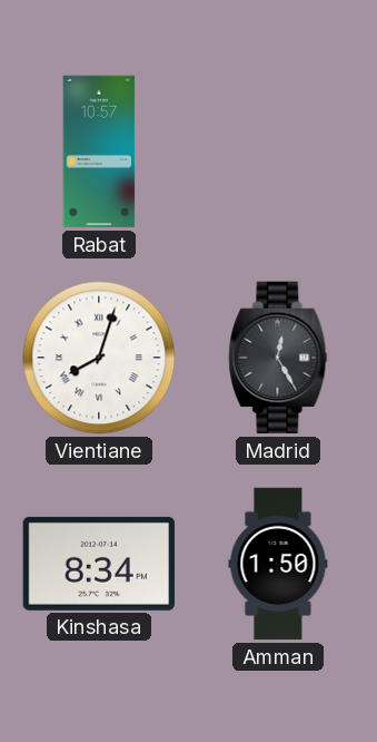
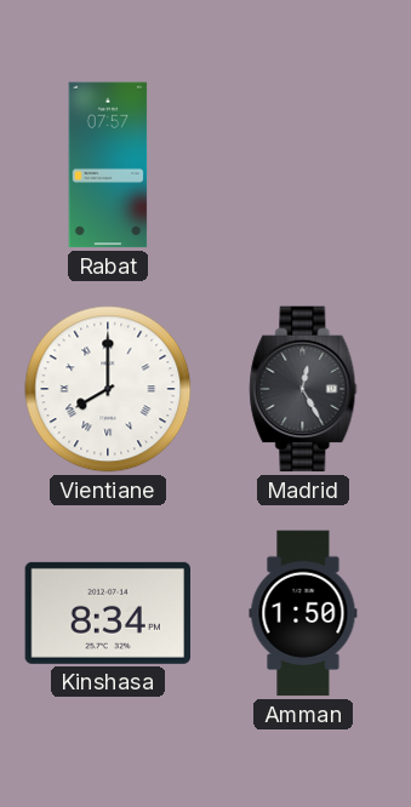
Rabat: 10:57 -> 07:57
Vientiane: 8:03 -> 8:00
